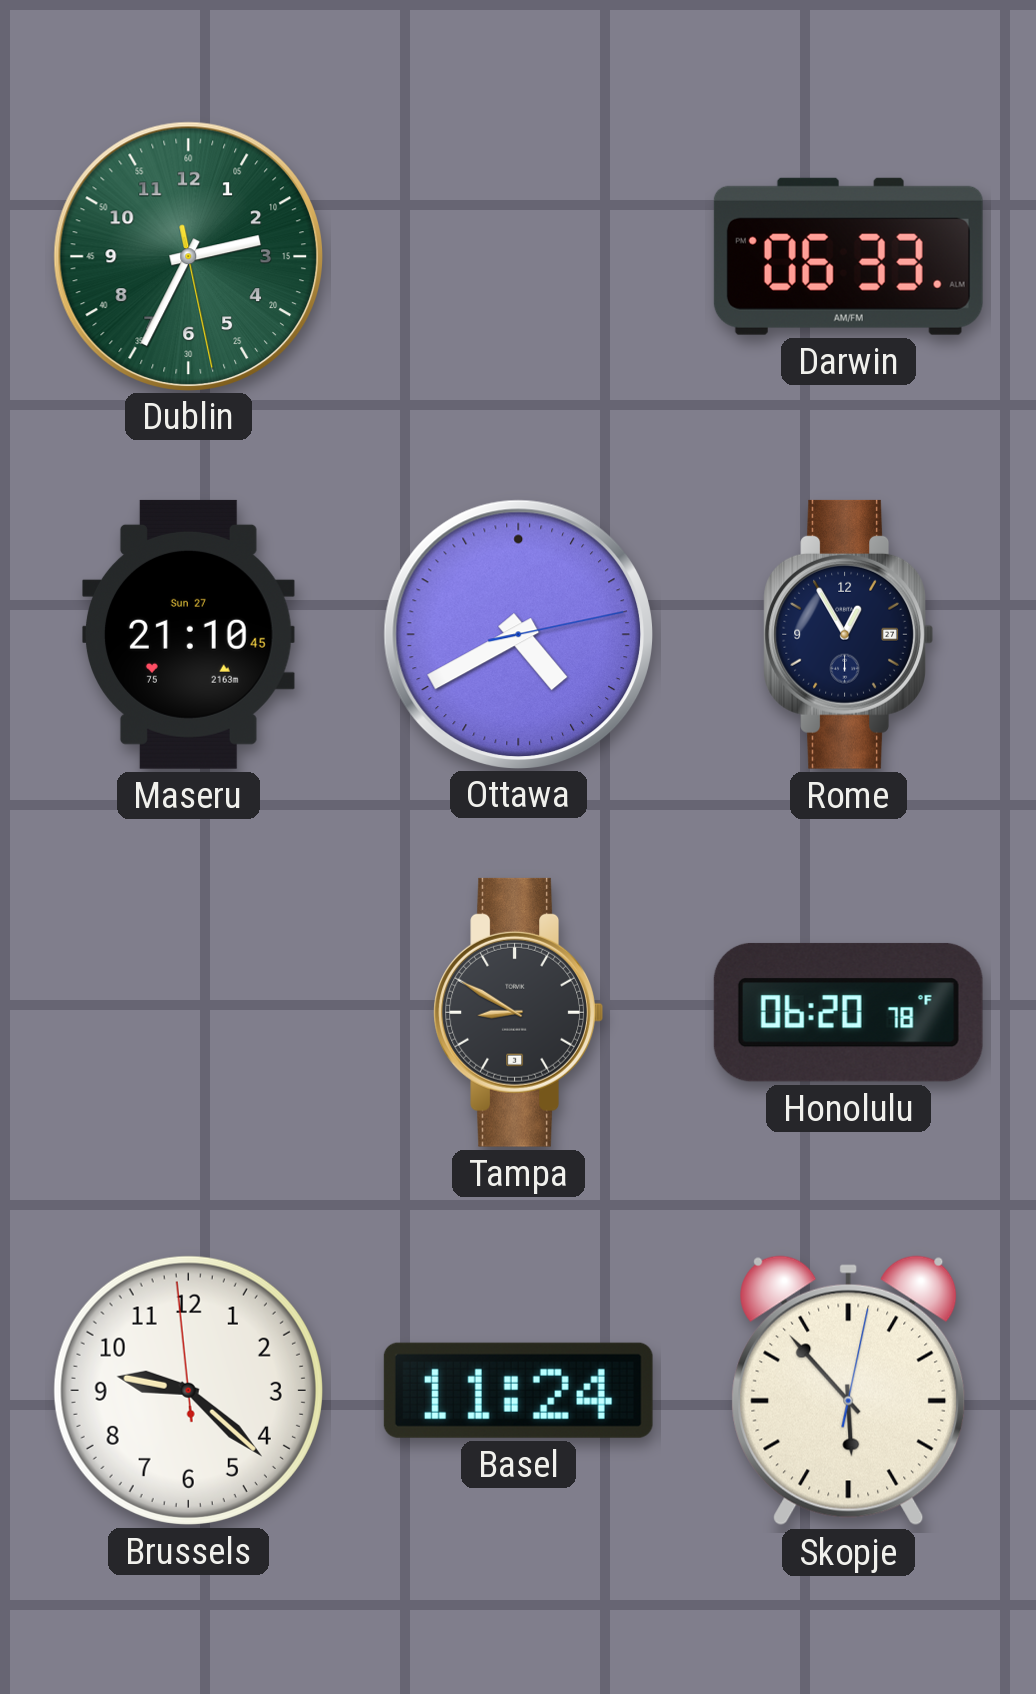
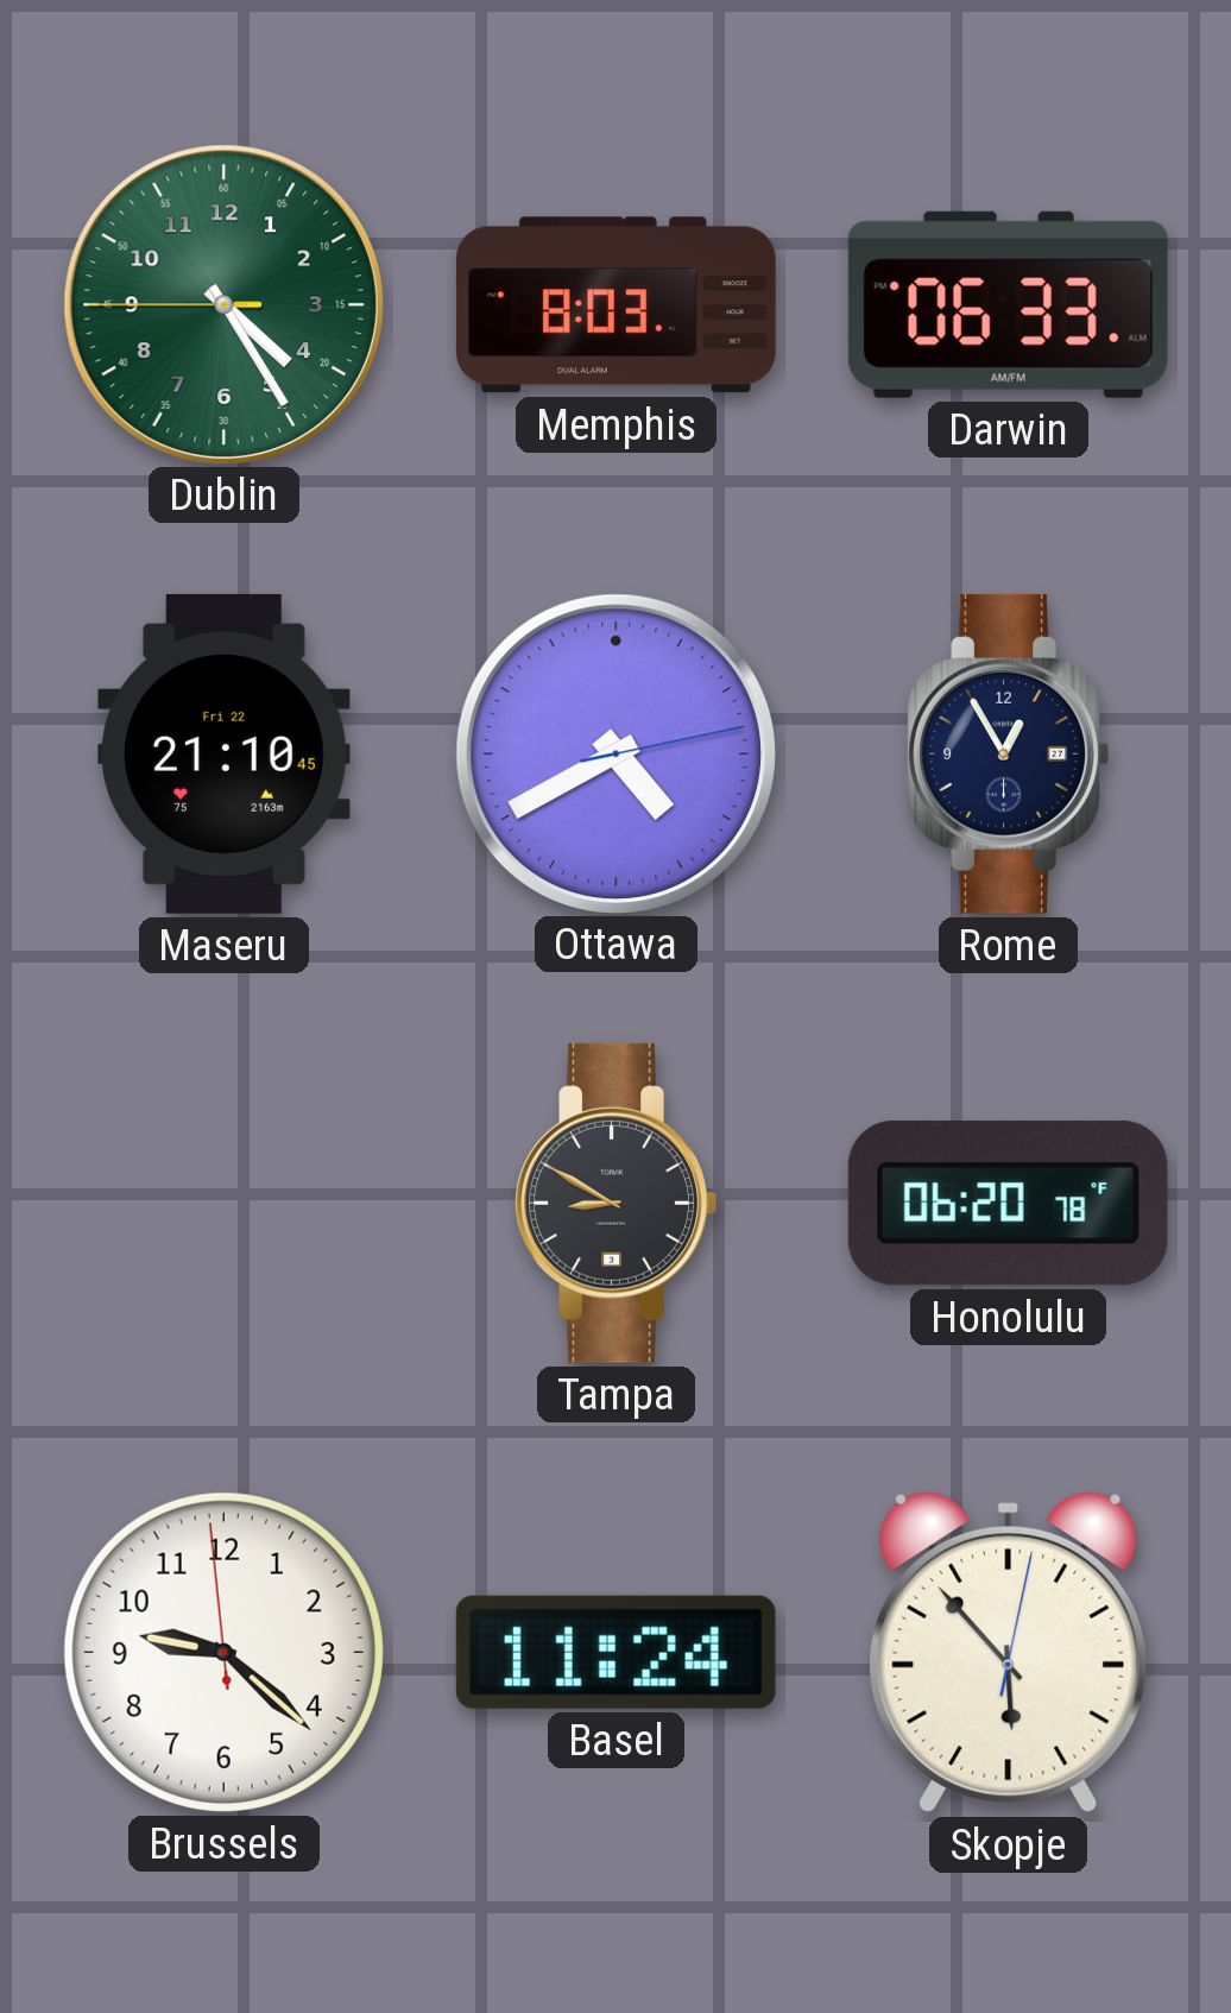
Dublin: 2:34 -> 4:24
Memphis: none -> 8:03
Maseru date: Sun 27 -> Fri 22
